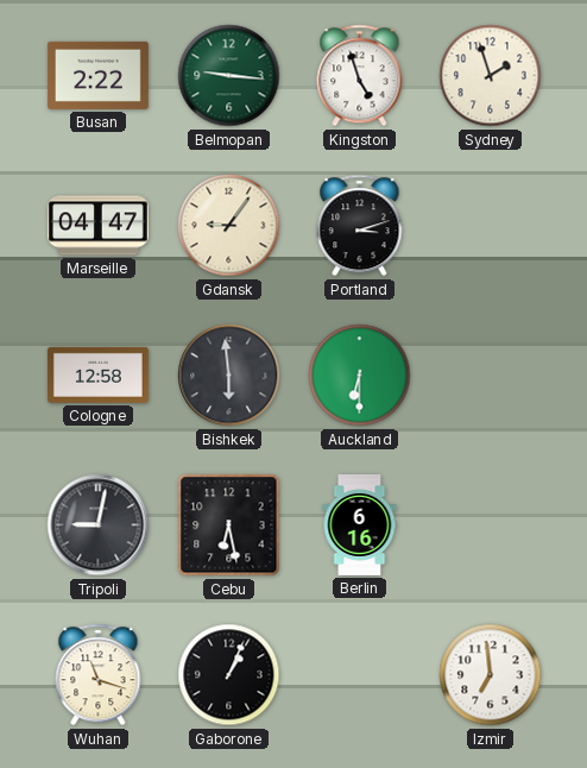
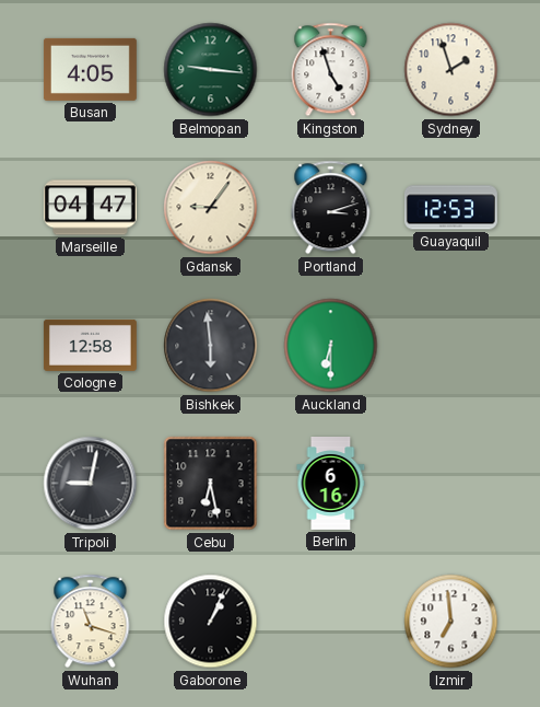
Busan: 2:22 -> 4:05
Guayaquil: none -> 12:53
